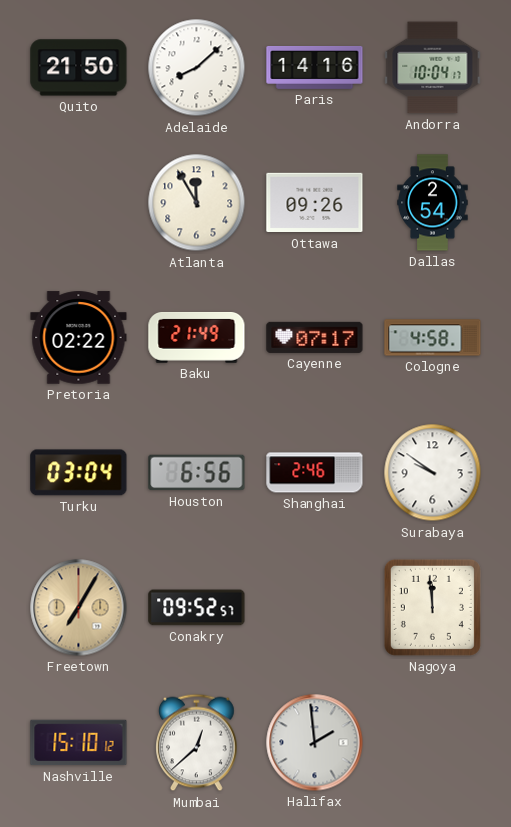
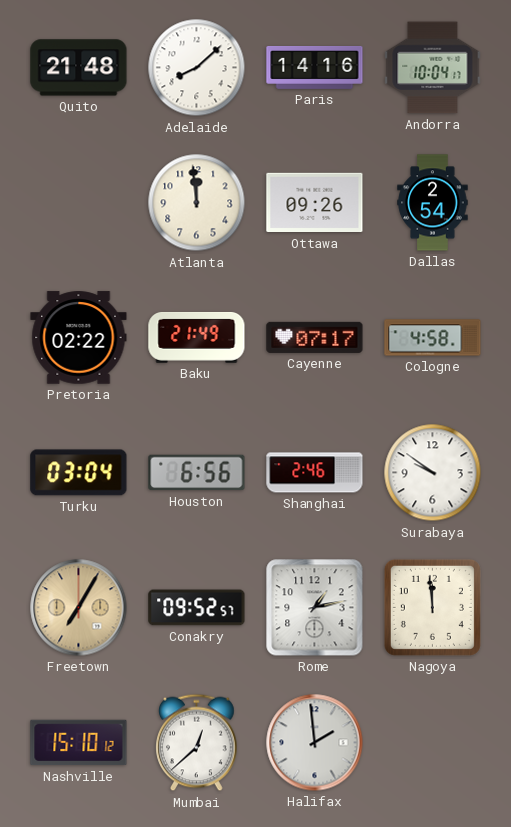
Quito: 21:50 -> 21:48
Atlanta: 11:55 -> 11:59
Rome: none -> 1:13
